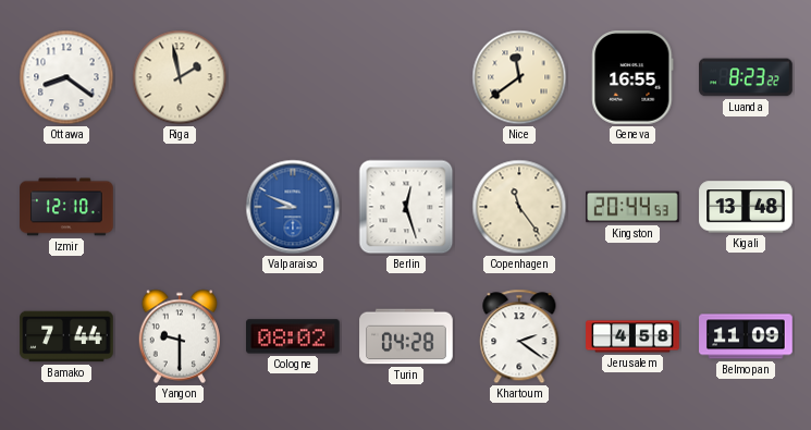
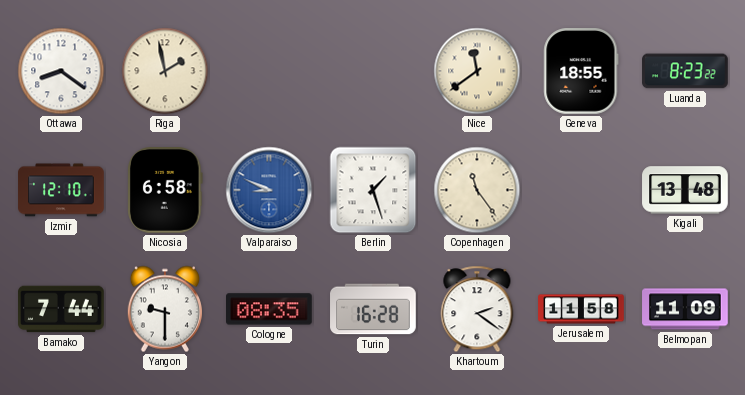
Geneva: 16:55 -> 18:55
Nicosia: none -> 6:58
Berlin: 12:27 -> 1:27
Kingston: 20:44 -> none
Cologne: 08:02 -> 08:35
Turin: 04:28 -> 16:28
Jerusalem: 4:58 -> 11:58
